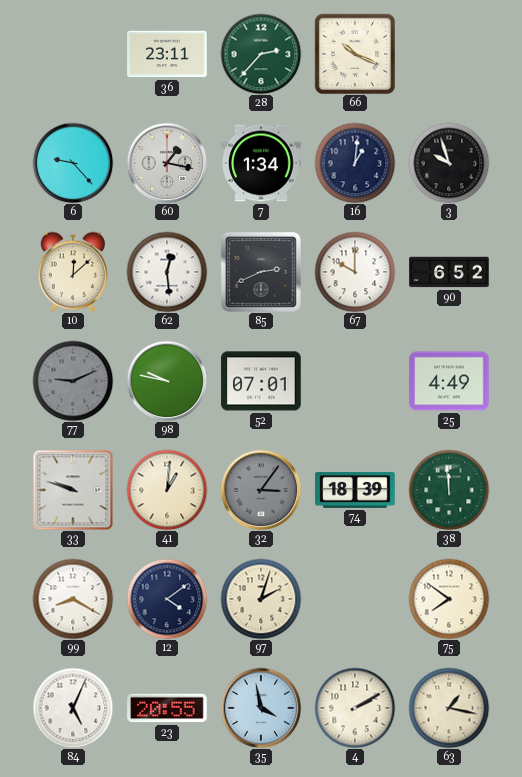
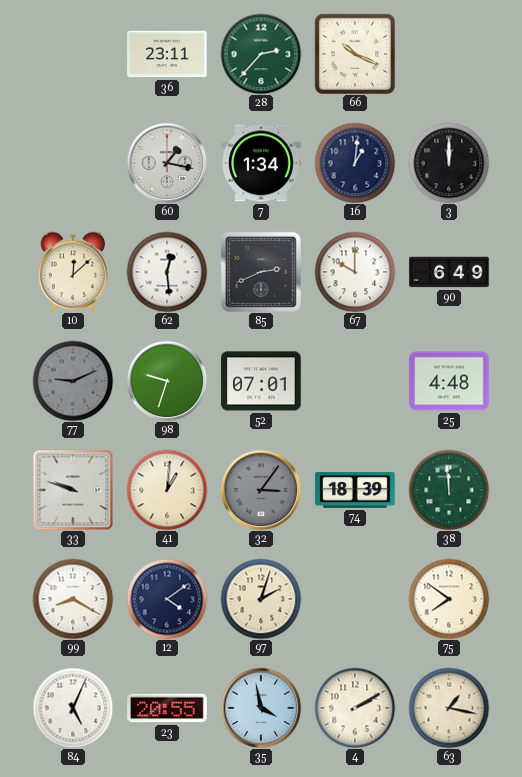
6: 9:23 -> none
3: 9:57 -> 12:00
90: 6:52 -> 6:49
98: 9:47 -> 9:33
25: 4:49 -> 4:48
